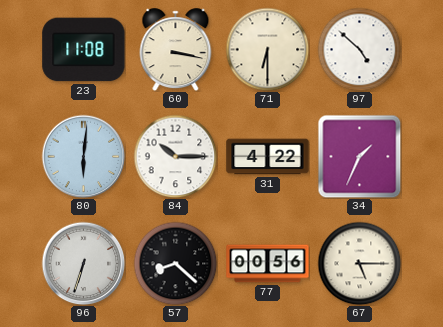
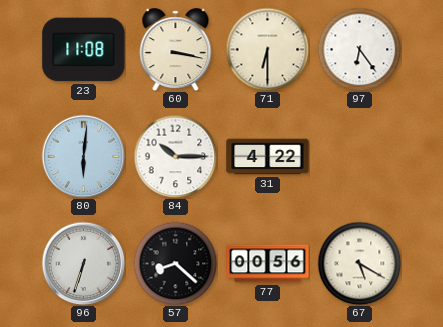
97: 4:52 -> 6:24
34: 1:34 -> none
67: 5:15 -> 5:20
